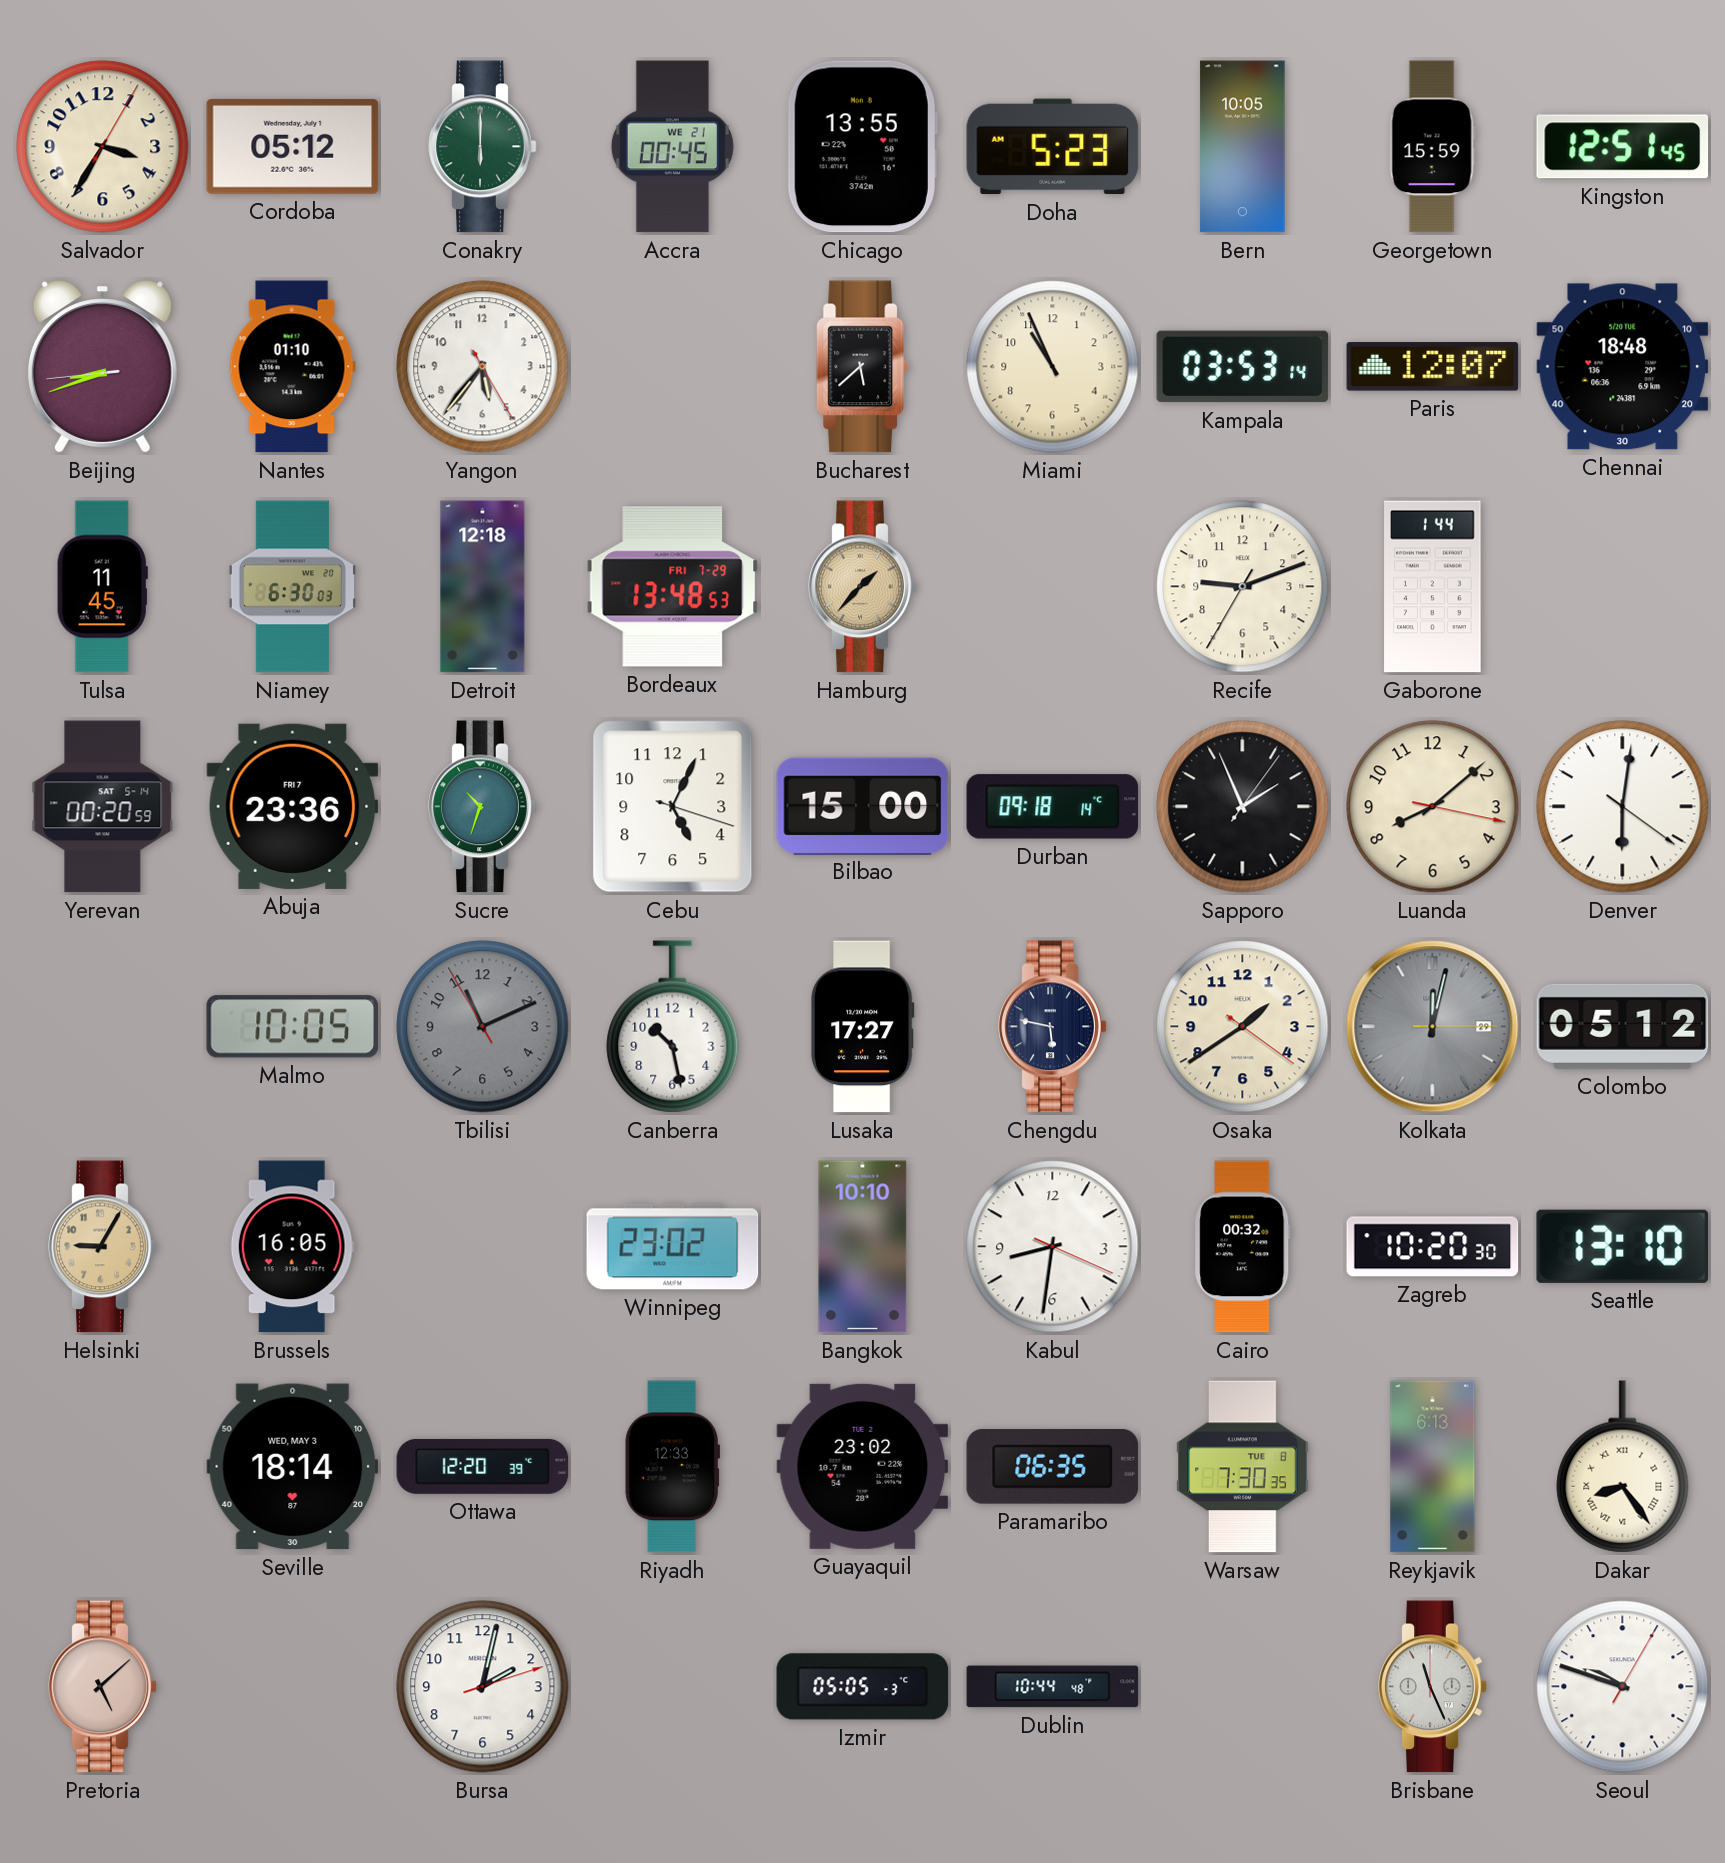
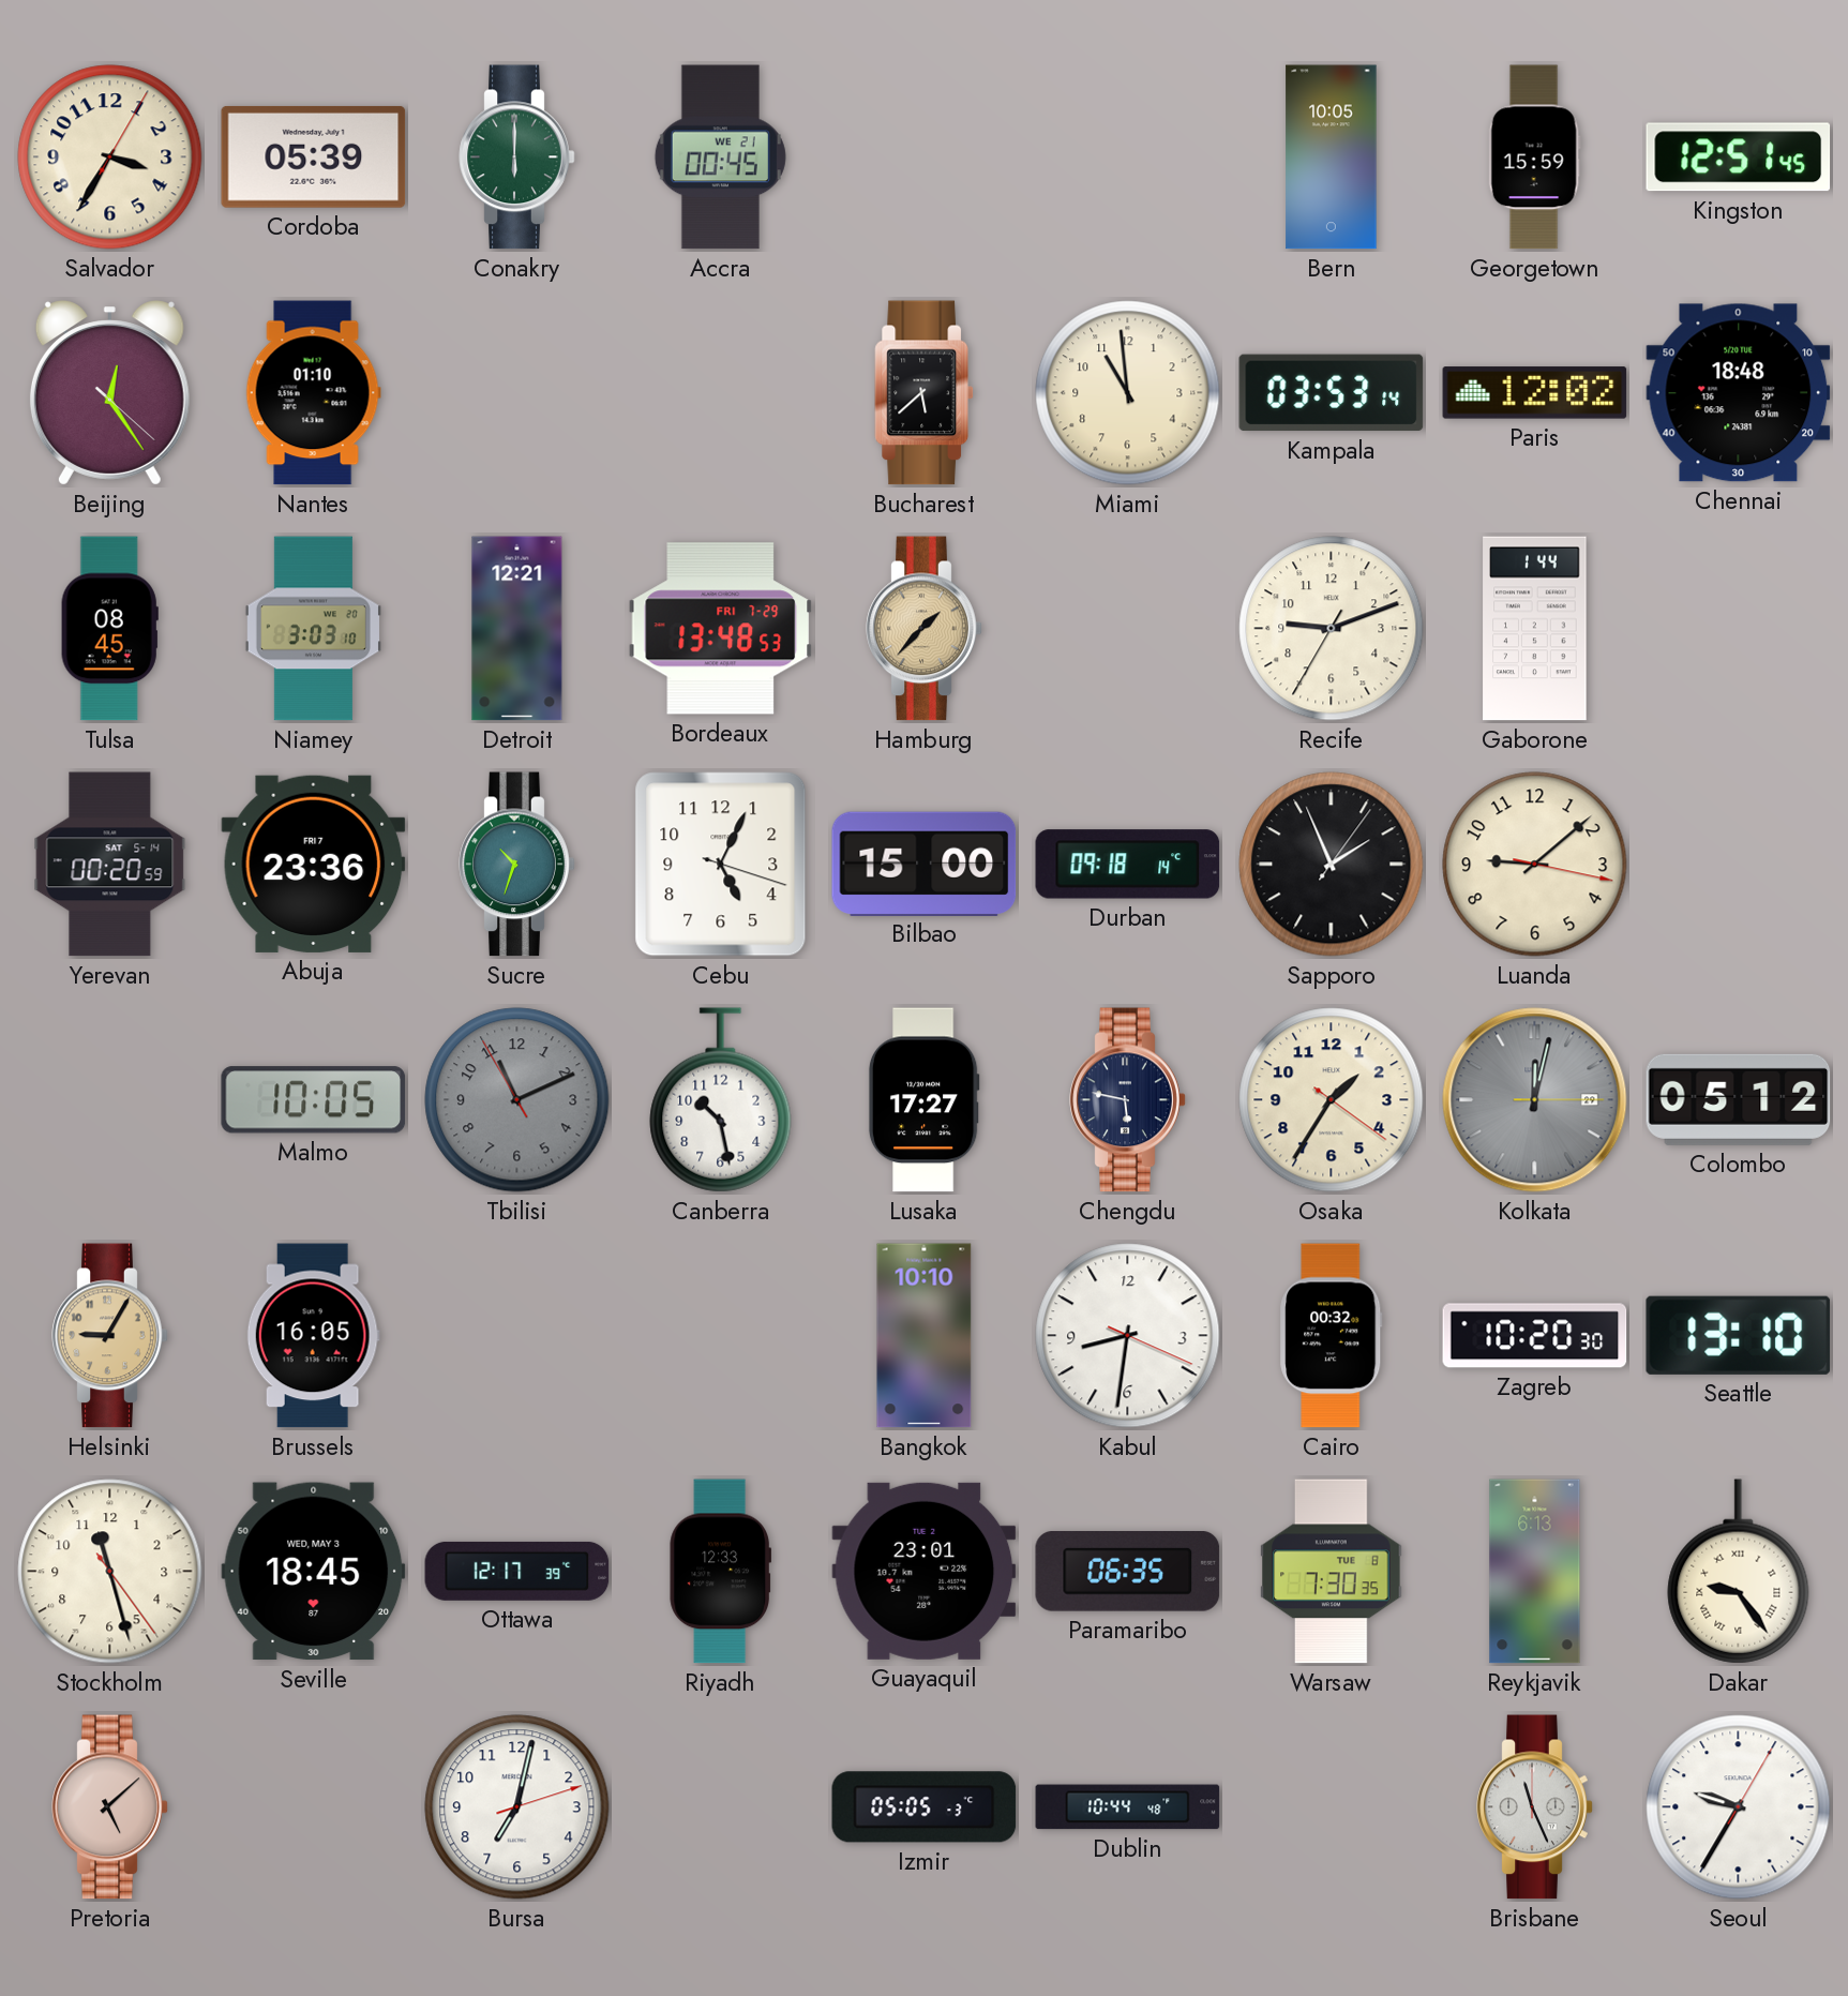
Cordoba: 05:12 -> 05:39
Chicago: 13:55 -> none
Doha: 5:23 -> none
Beijing: 8:41 -> 12:24
Yangon: 5:36 -> none
Miami: 10:56 -> 10:59
Paris: 12:07 -> 12:02
Tulsa: 11:45 -> 08:45
Niamey: 6:30 -> 3:03
Detroit: 12:18 -> 12:21
Luanda: 8:08 -> 9:08
Denver: 6:01 -> none
Osaka: 1:39 -> 1:35
Winnipeg: 23:02 -> none
Stockholm: none -> 11:27
Seville: 18:14 -> 18:45
Ottawa: 12:20 -> 12:17
Guayaquil: 23:02 -> 23:01
Dakar: 8:24 -> 9:24
Bursa: 2:02 -> 7:02
Seoul: 9:48 -> 9:35
